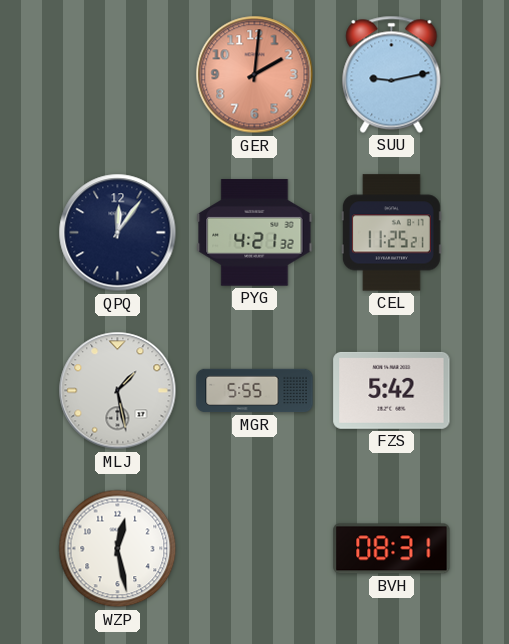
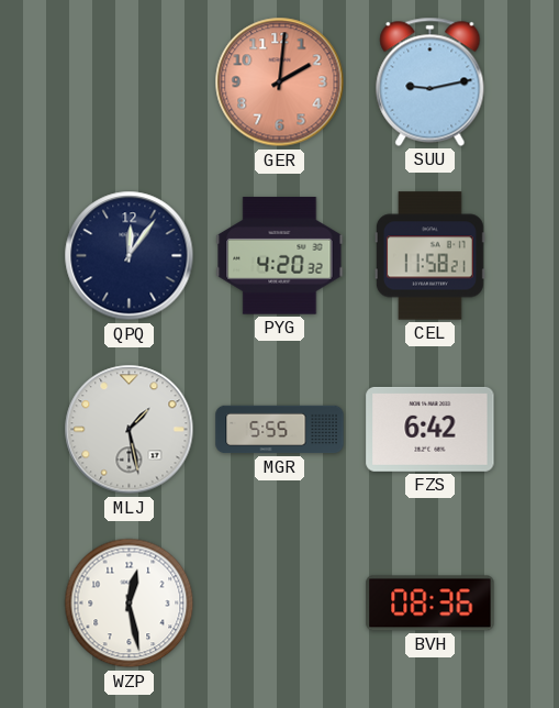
PYG: 4:21 -> 4:20
CEL: 11:25 -> 11:58
FZS: 5:42 -> 6:42
BVH: 08:31 -> 08:36
